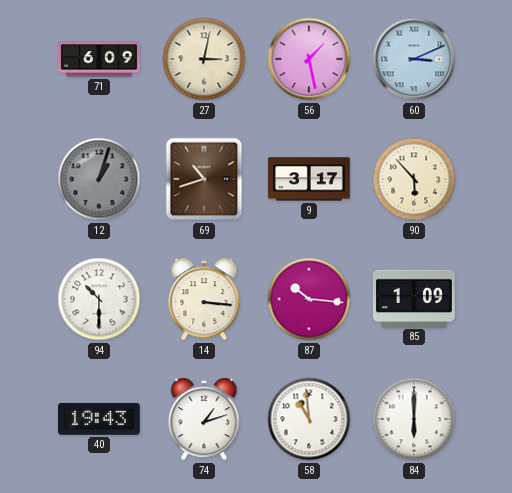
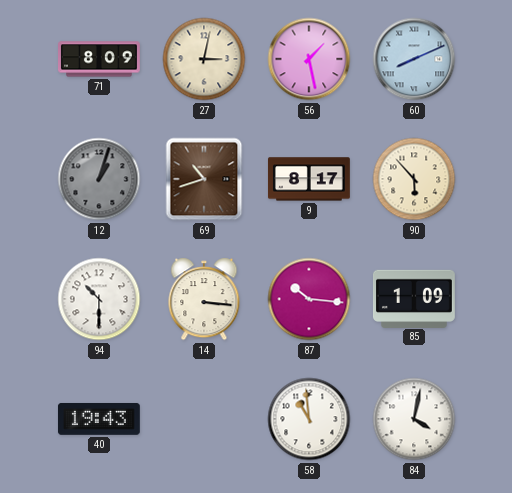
71: 6:09 -> 8:09
60: 3:11 -> 8:11
9: 3:17 -> 8:17
74: 1:12 -> none
84: 6:00 -> 4:02
